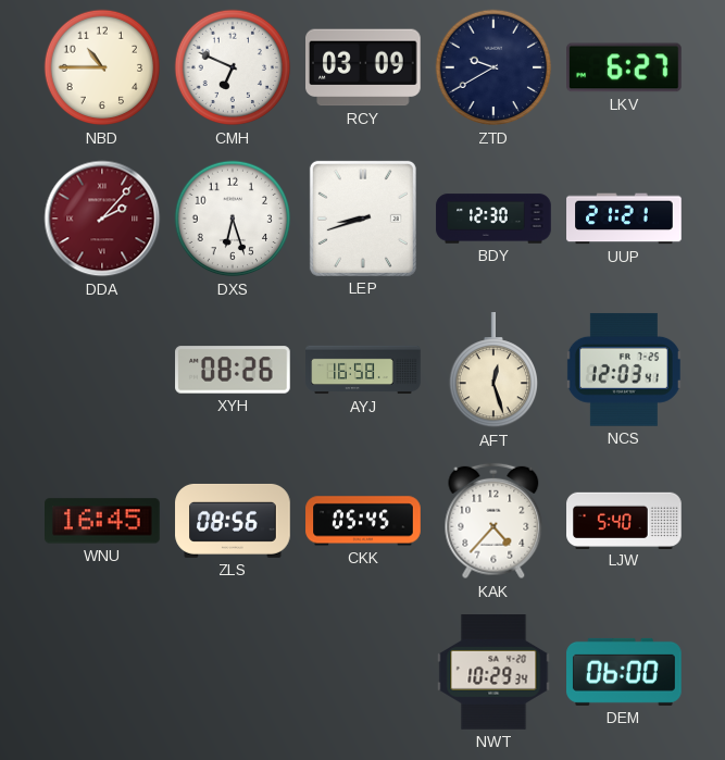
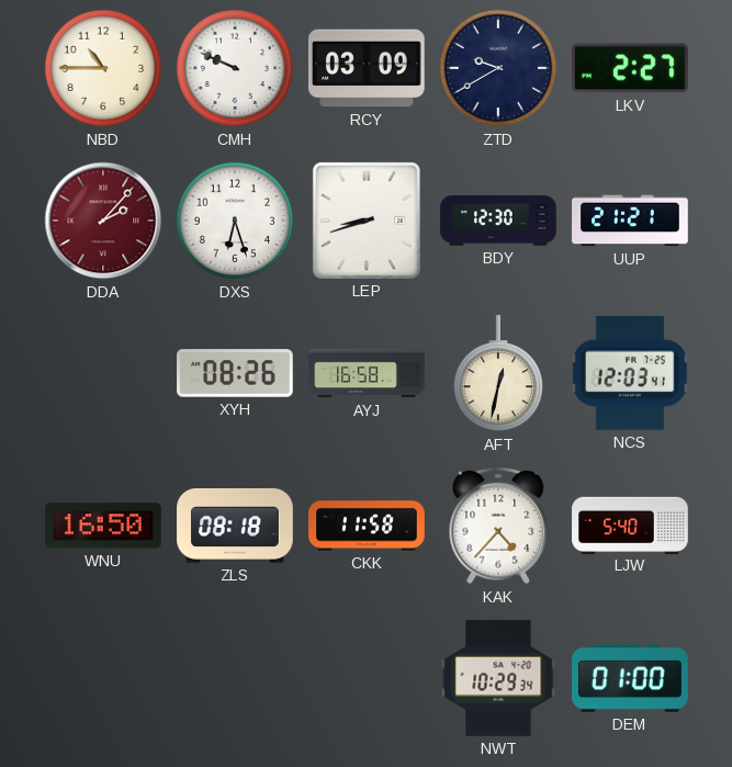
CMH: 6:49 -> 9:49
LKV: 6:27 -> 2:27
AFT: 12:27 -> 12:32
WNU: 16:45 -> 16:50
ZLS: 08:56 -> 08:18
CKK: 05:45 -> 11:58
DEM: 06:00 -> 01:00
